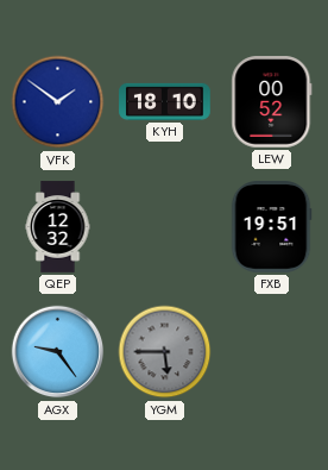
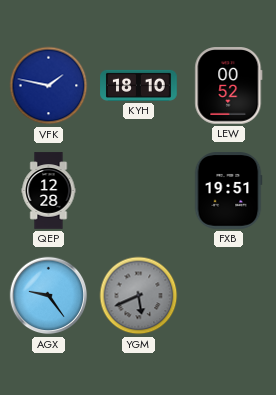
VFK: 1:51 -> 1:47
QEP: 12:32 -> 12:28
YGM: 5:45 -> 5:41
